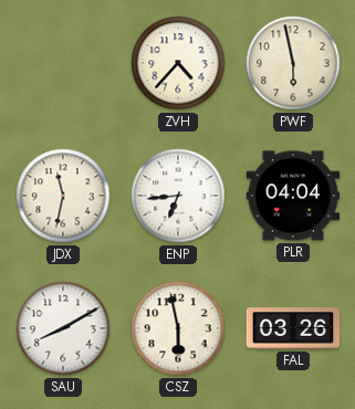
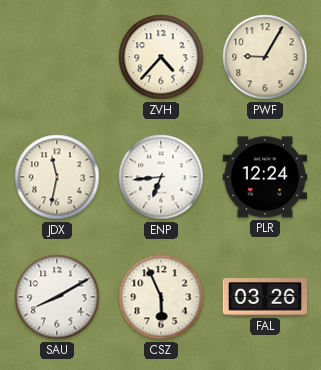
PWF: 5:58 -> 9:05
PLR: 04:04 -> 12:24
CSZ: 5:58 -> 5:56
